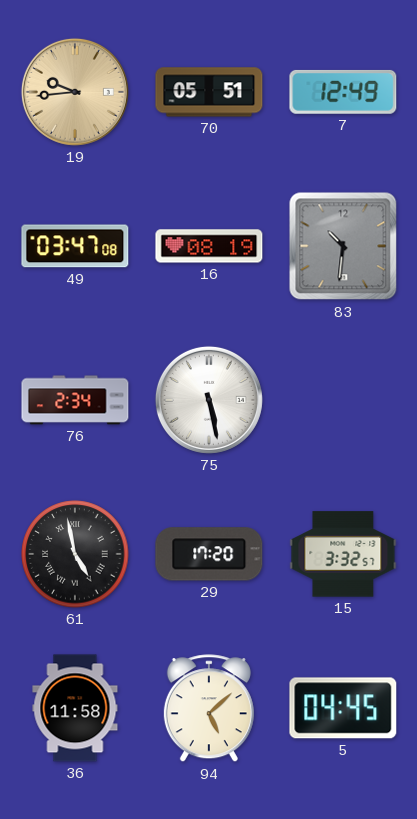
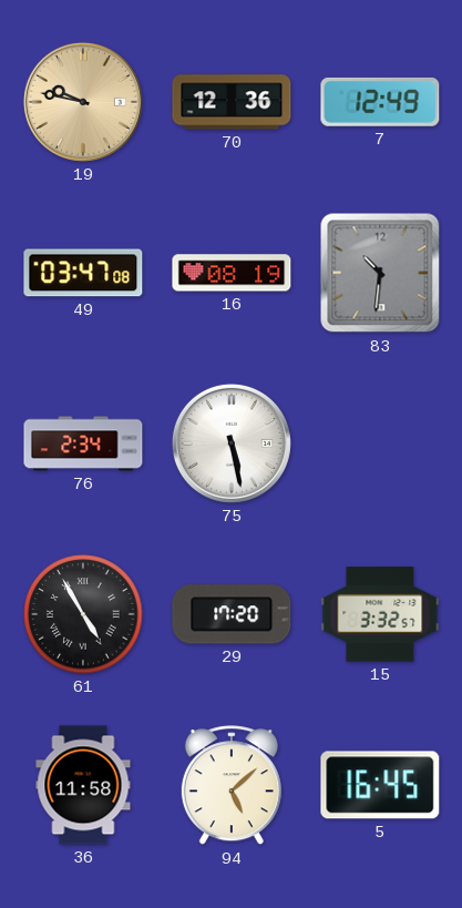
19: 9:44 -> 9:47
70: 05:51 -> 12:36
61: 4:58 -> 4:55
5: 04:45 -> 16:45
